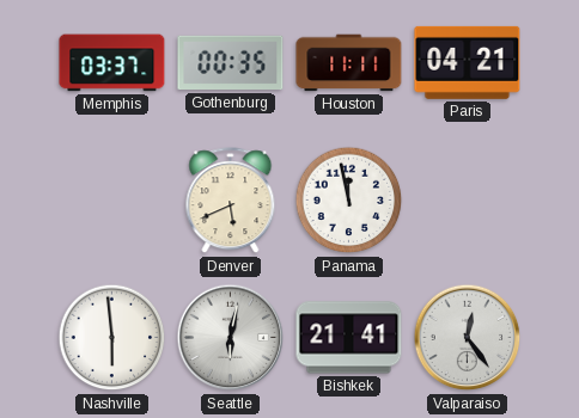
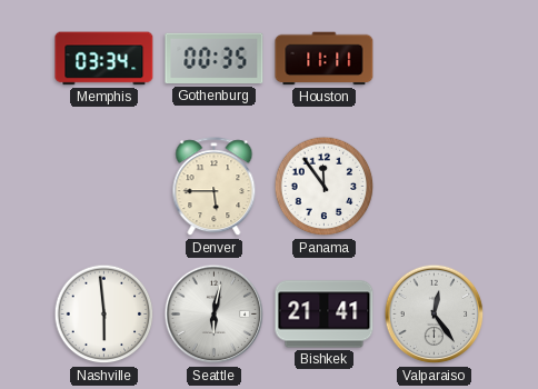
Memphis: 03:37 -> 03:34
Paris: 04:21 -> none
Denver: 5:41 -> 5:45
Panama: 11:58 -> 11:54
